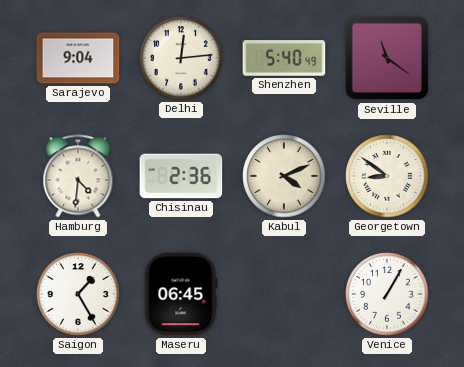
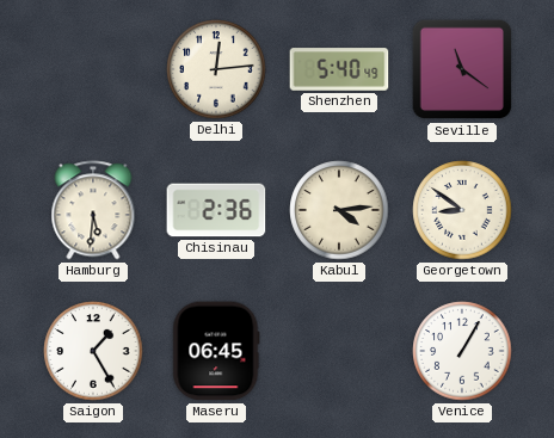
Sarajevo: 9:04 -> none
Hamburg: 4:31 -> 5:31
Kabul: 4:11 -> 4:14
